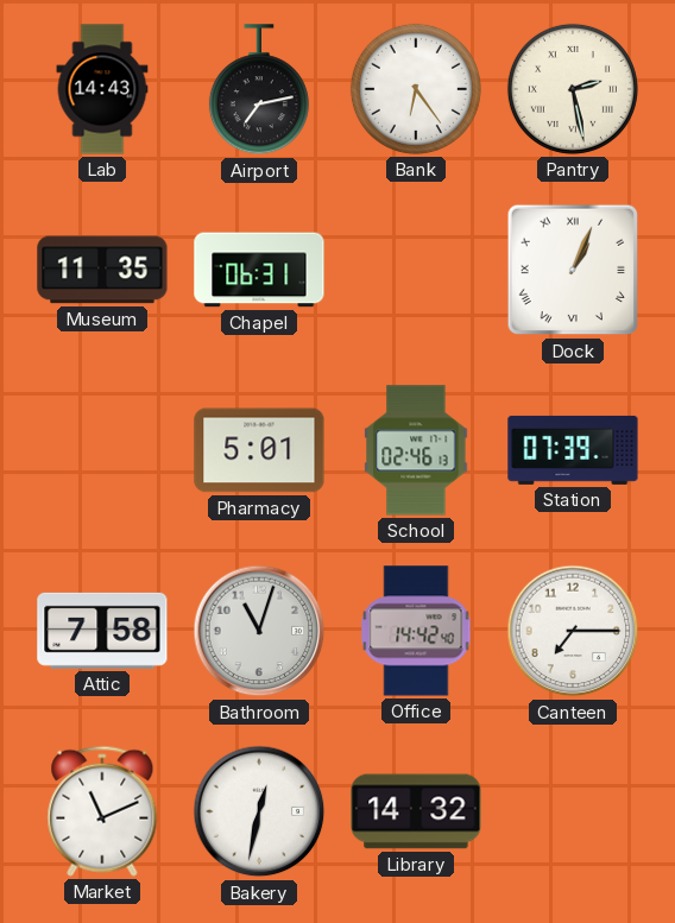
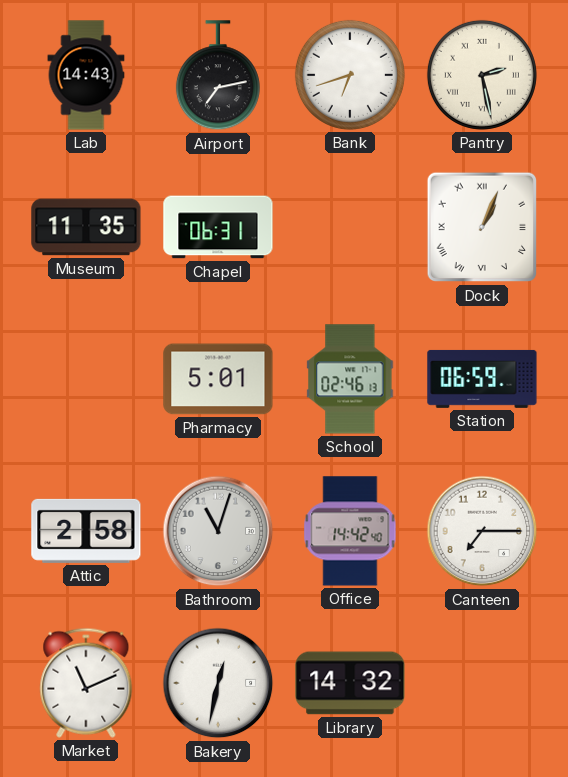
Bank: 6:24 -> 6:42
Station: 07:39 -> 06:59
Attic: 7:58 -> 2:58
